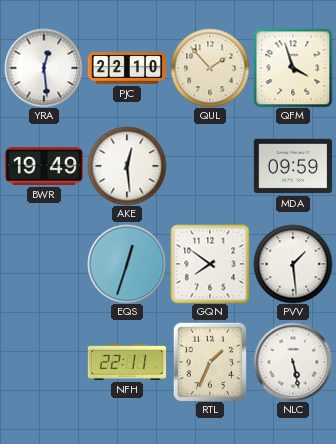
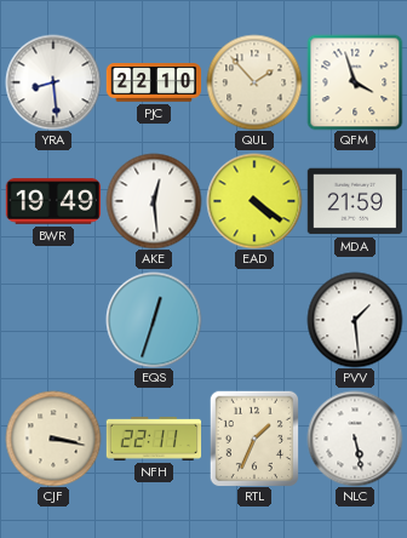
YRA: 12:29 -> 8:29
EAD: none -> 4:21
MDA: 09:59 -> 21:59
GQN: 7:51 -> none
CJF: none -> 3:17
